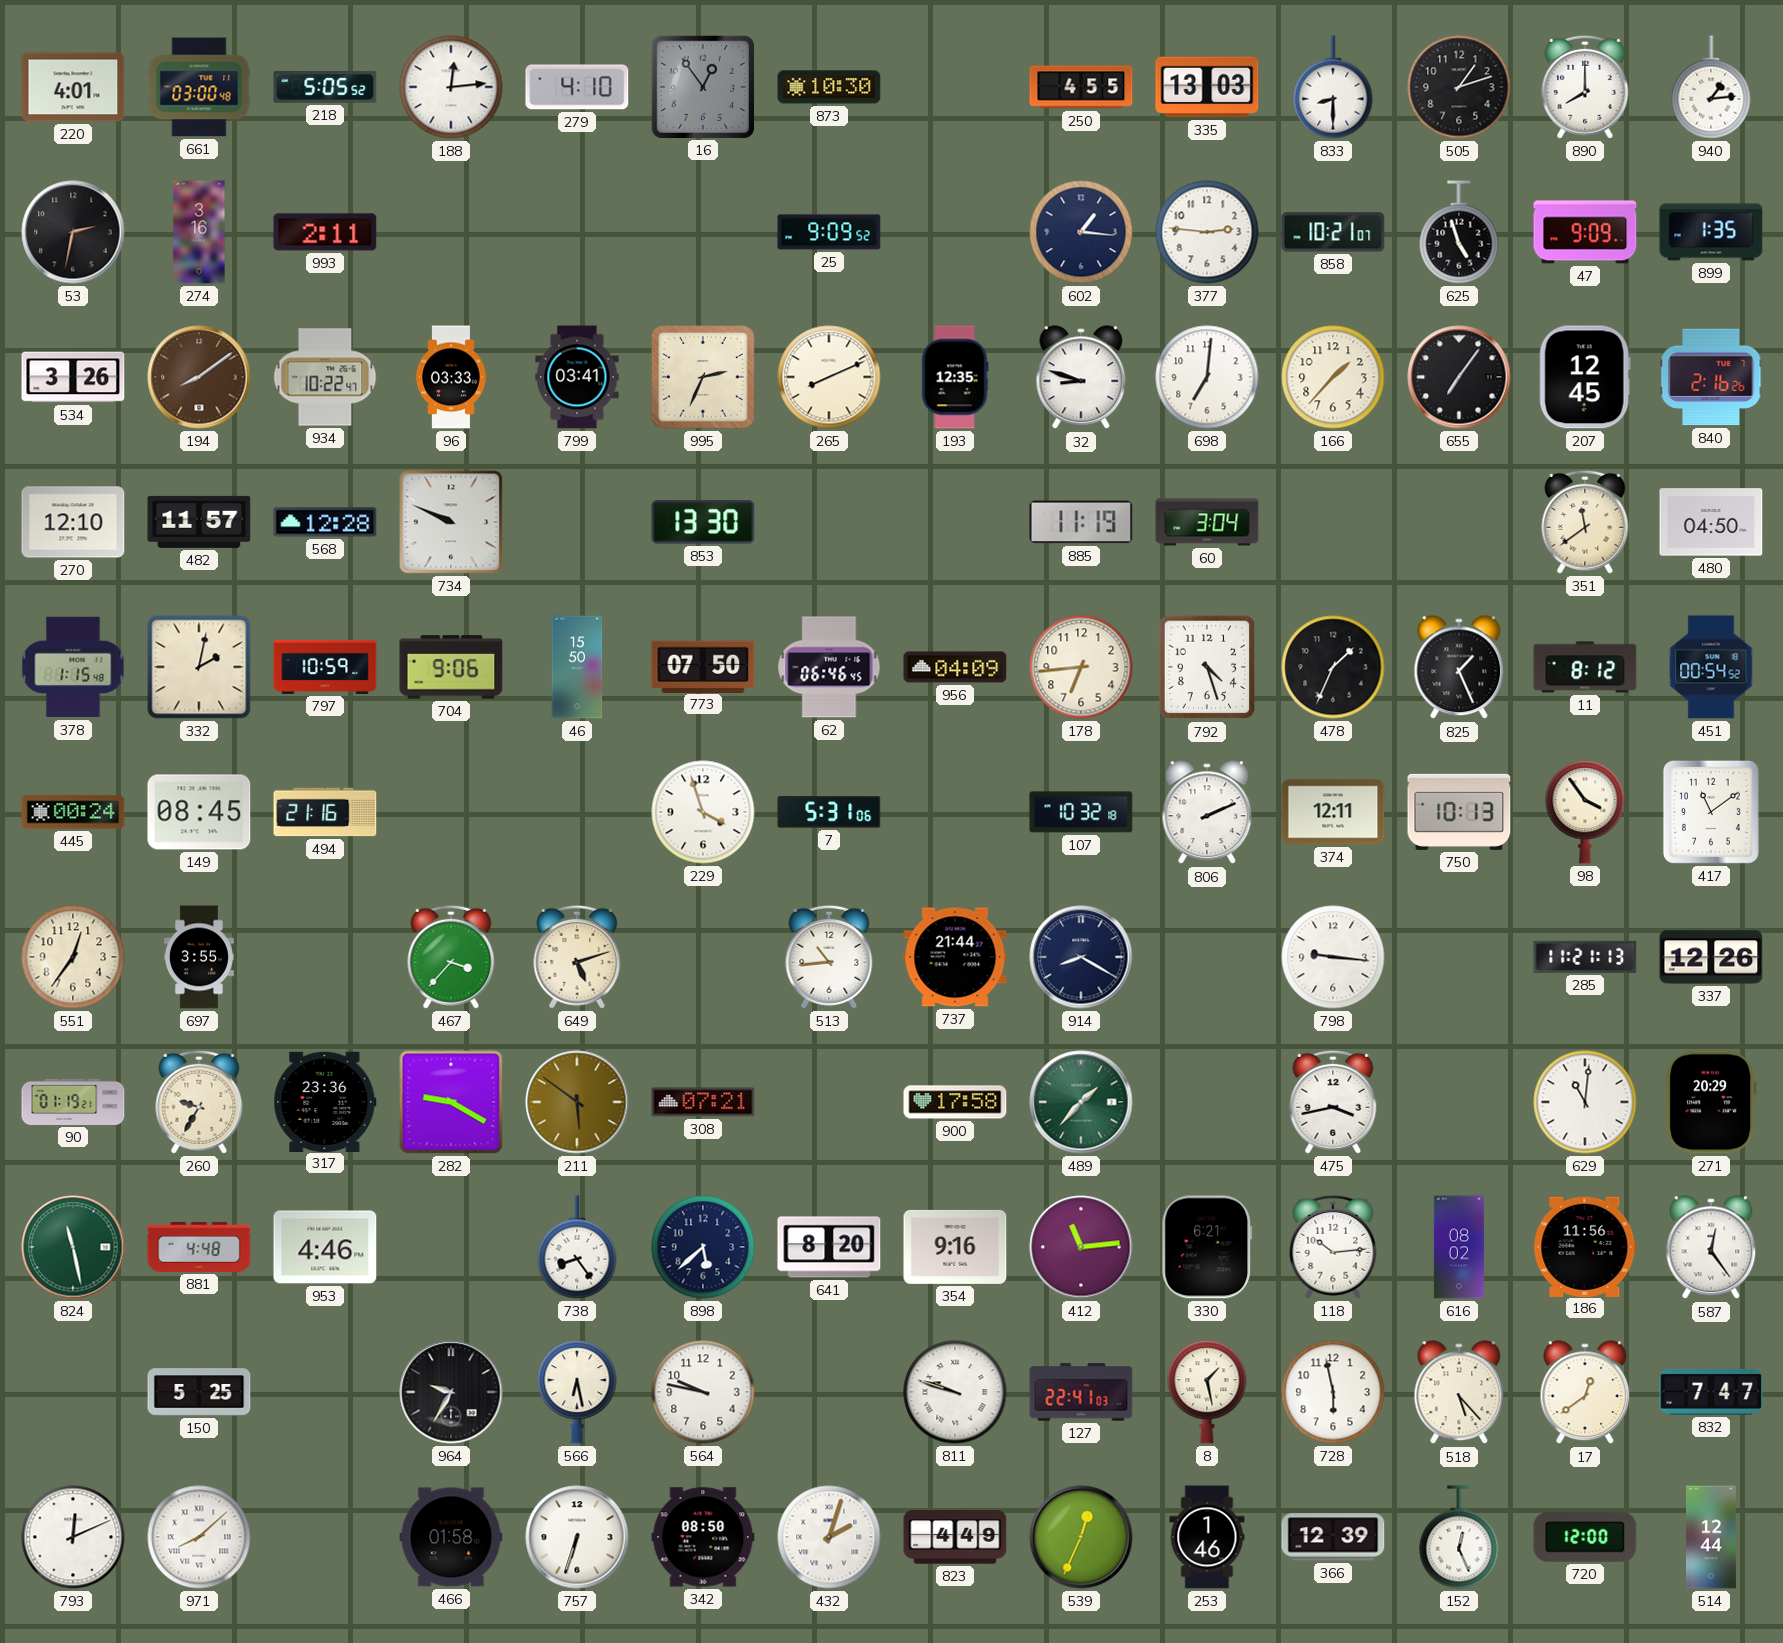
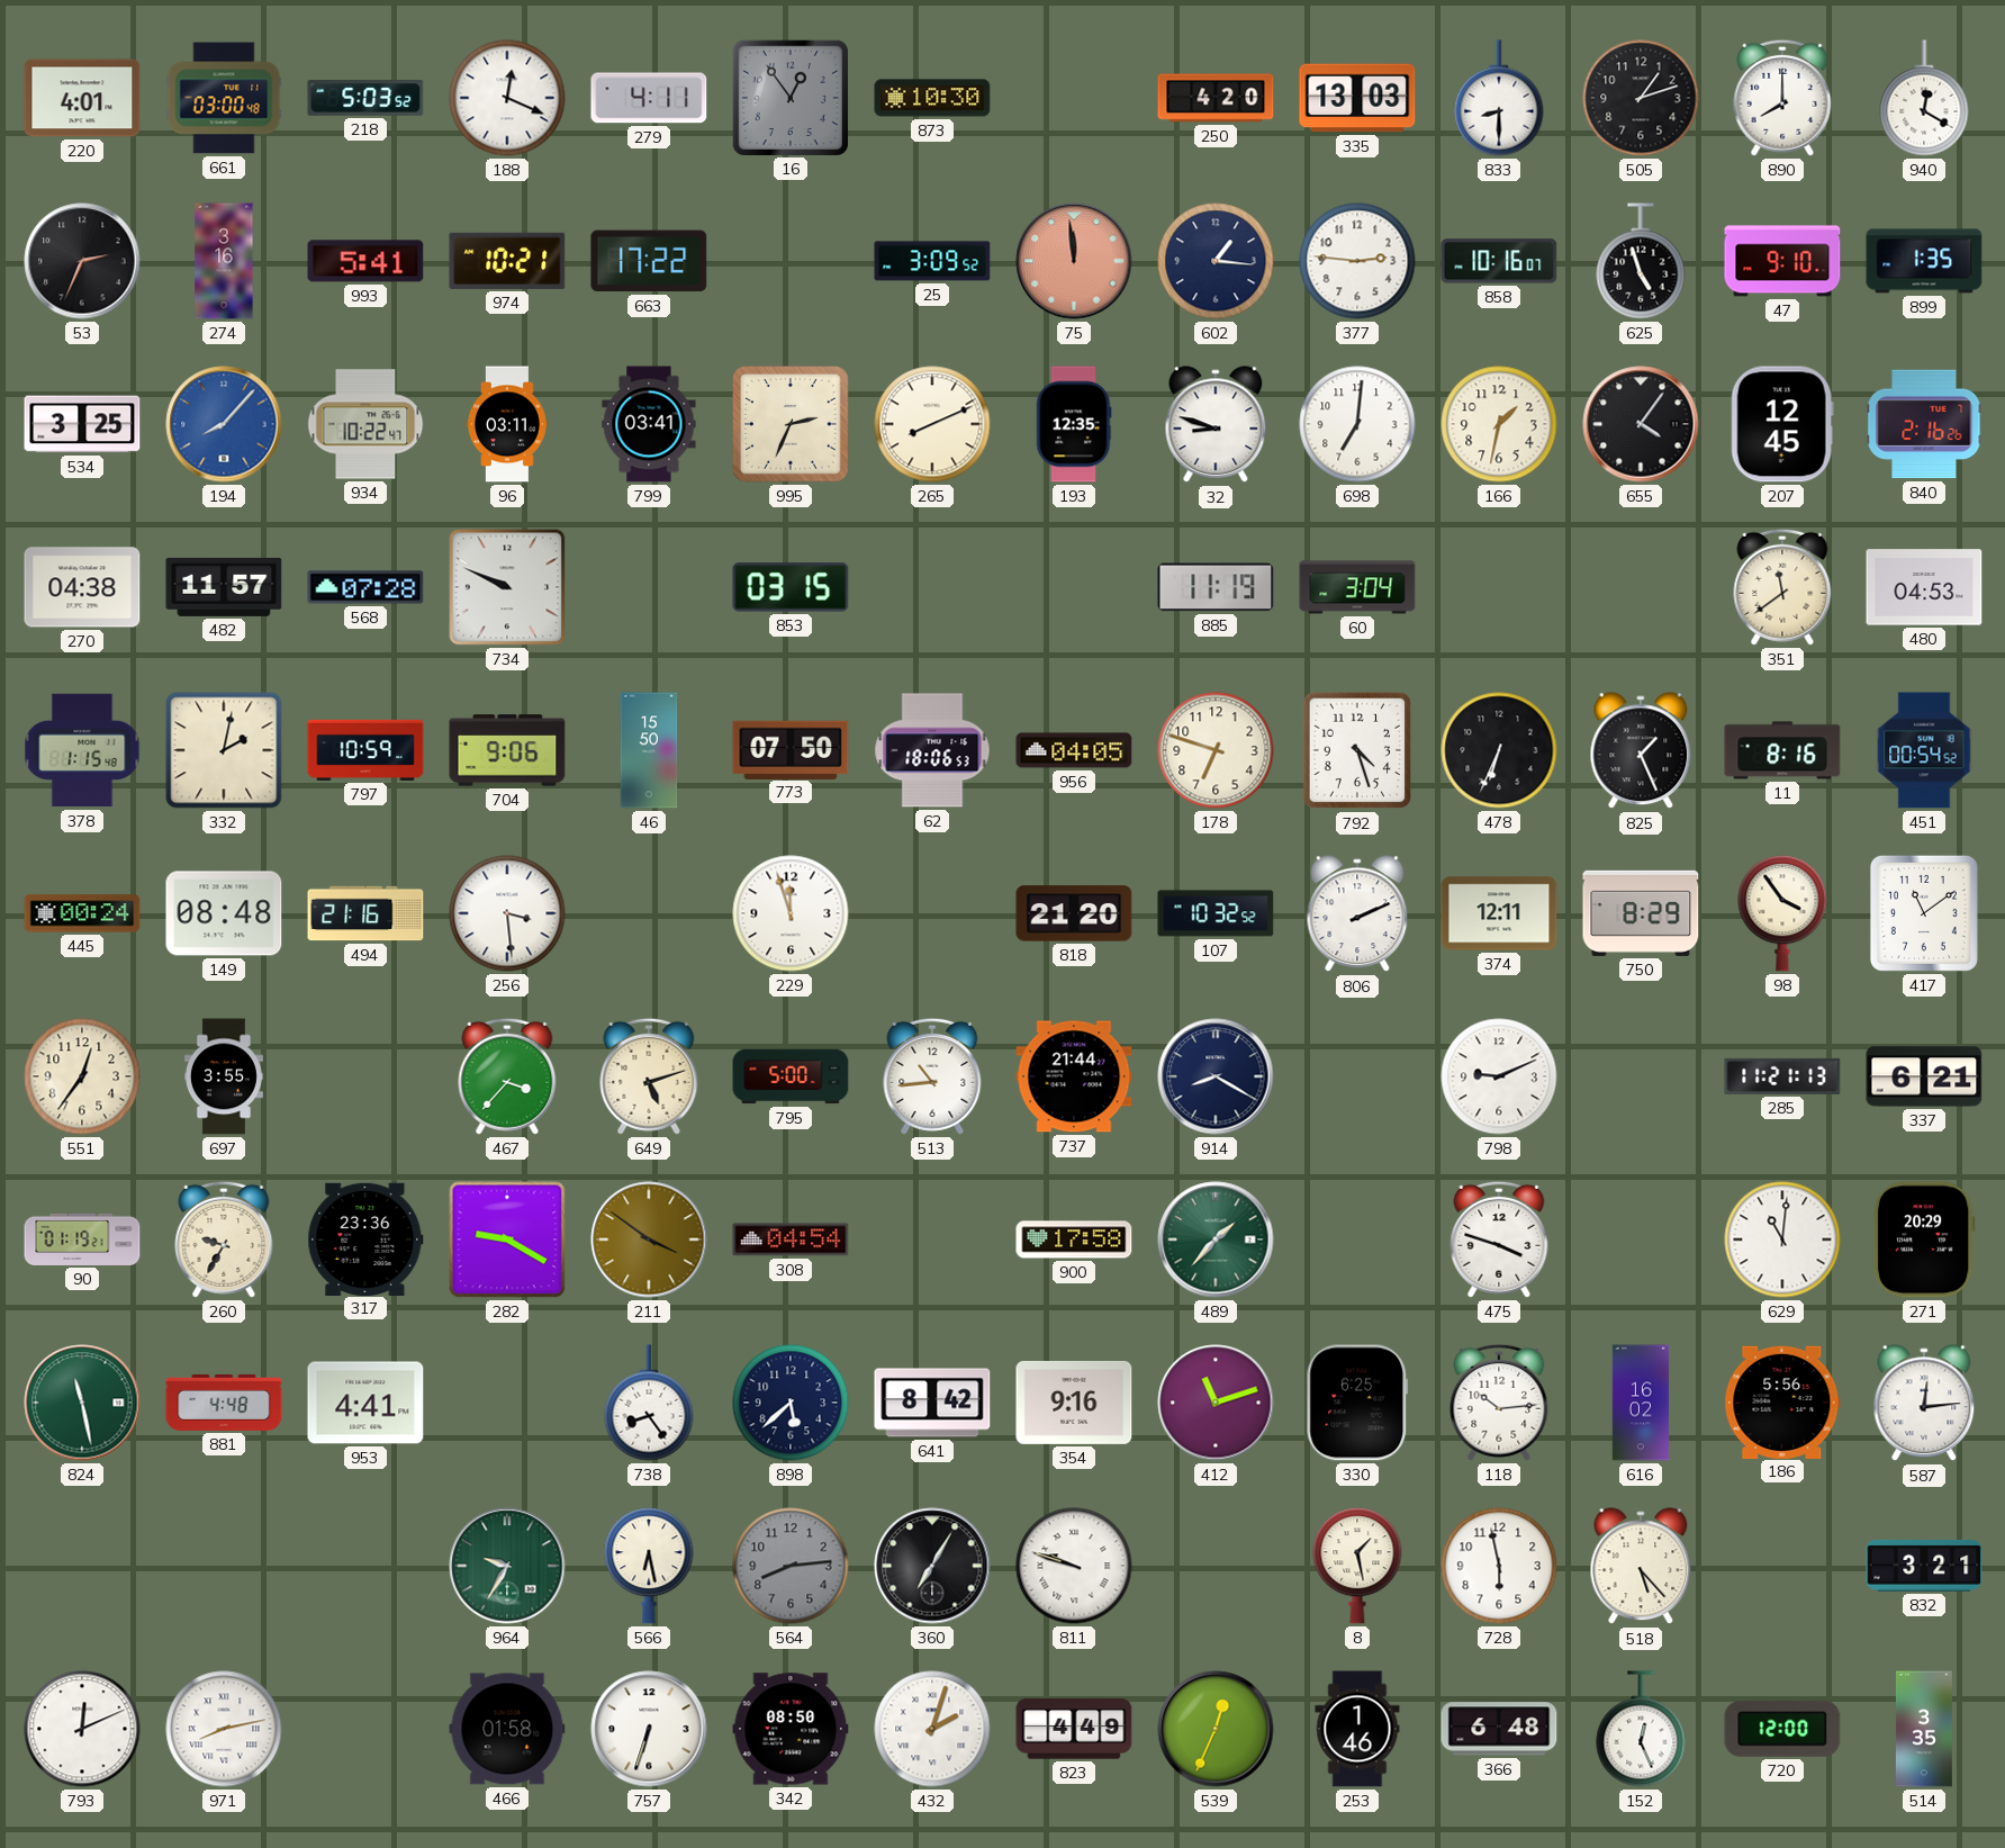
218: 5:05 -> 5:03
188: 12:14 -> 12:19
279: 4:10 -> 4:11
250: 4:55 -> 4:20
940: 1:14 -> 12:20
53: 2:32 -> 2:34
993: 2:11 -> 5:41
974: none -> 10:21
663: none -> 17:22
25: 9:09 -> 3:09
75: none -> 11:59
858: 10:21 -> 10:16
47: 9:09 -> 9:10
534: 3:26 -> 3:25
194: 8:09 -> 8:07
194 dial: brown -> blue
96: 03:33 -> 03:11
166: 1:37 -> 1:32
655: 7:06 -> 4:06
270: 12:10 -> 04:38
568: 12:28 -> 07:28
853: 13:30 -> 03:15
480: 04:50 -> 04:53
62: 06:46 -> 18:06
956: 04:09 -> 04:05
178: 6:44 -> 6:48
478: 1:34 -> 6:34
11: 8:12 -> 8:16
149: 08:45 -> 08:48
256: none -> 3:29
229: 3:57 -> 11:57
7: 5:31 -> none
818: none -> 21:20
107: 10:32:18 -> 10:32:52
750: 10:13 -> 8:29
795: none -> 5:00
798: 9:16 -> 9:11
337: 12:26 -> 6:21
211: 5:51 -> 3:51
308: 07:21 -> 04:54
475: 3:43 -> 3:48
953: 4:46 -> 4:41
641: 8:20 -> 8:42
412: 11:14 -> 11:12
330: 6:21 -> 6:25
616: 08:02 -> 16:02
186: 11:56 -> 5:56
587: 12:24 -> 12:14
150: 5:25 -> none
964 dial: black -> green
564: 9:47 -> 8:14
564 dial: white -> grey
360: none -> 7:05
127: 22:41 -> none
17: 12:39 -> none
832: 7:47 -> 3:21
971: 8:08 -> 8:13
366: 12:39 -> 6:48
514: 12:44 -> 3:35
